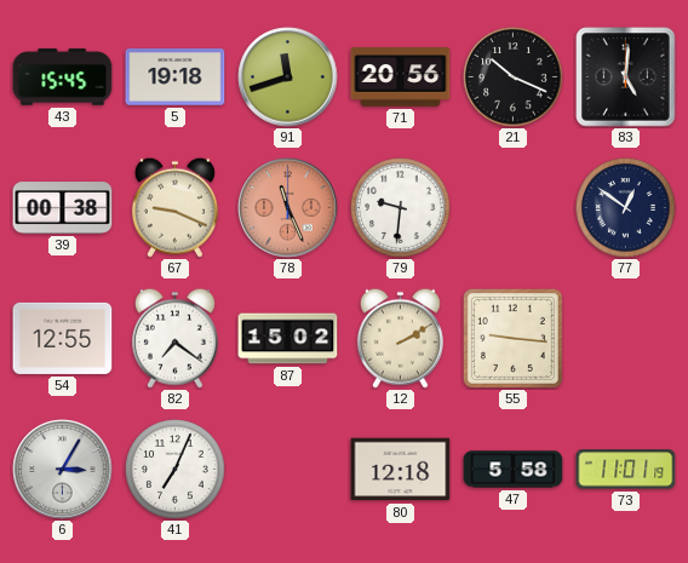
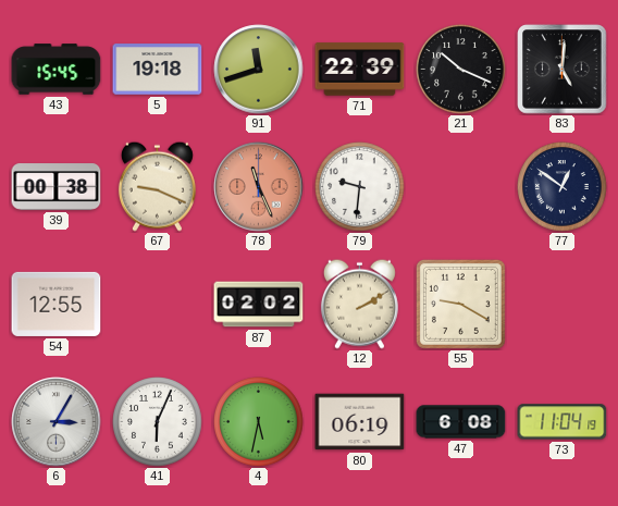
71: 20:56 -> 22:39
82: 7:21 -> none
87: 15:02 -> 02:02
55: 9:16 -> 9:20
41: 7:04 -> 6:04
4: none -> 5:32
80: 12:18 -> 06:19
47: 5:58 -> 6:08
73: 11:01 -> 11:04
